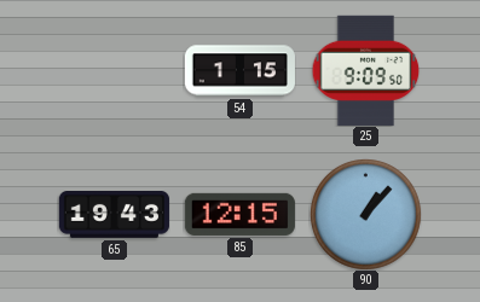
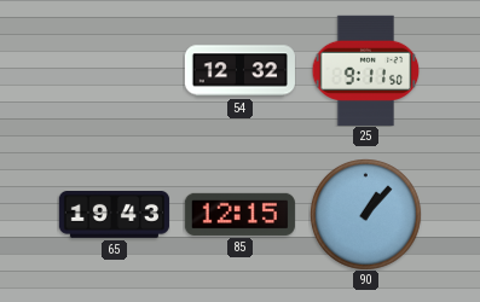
54: 1:15 -> 12:32
25: 9:09 -> 9:11
